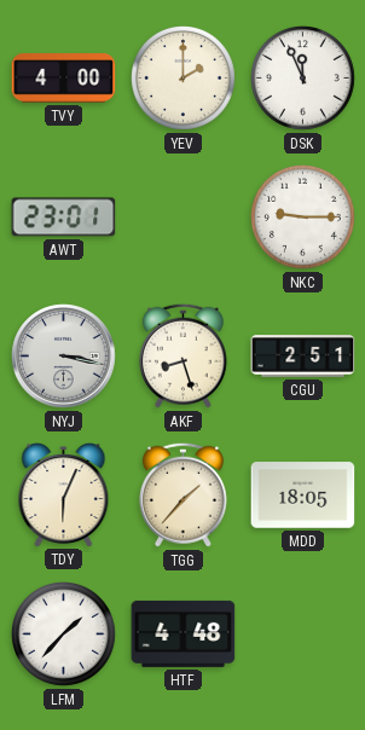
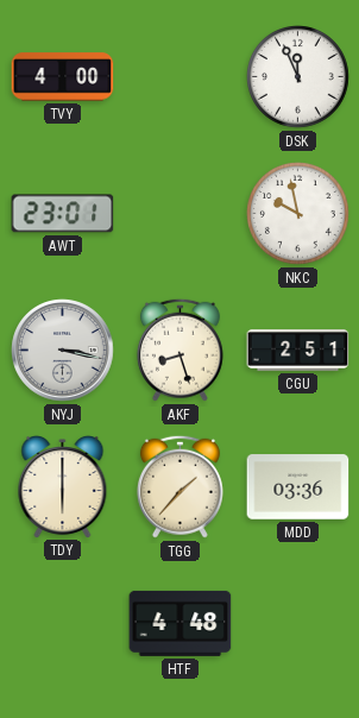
YEV: 2:00 -> none
NKC: 9:15 -> 9:58
TDY: 6:04 -> 6:00
MDD: 18:05 -> 03:36
LFM: 1:37 -> none
